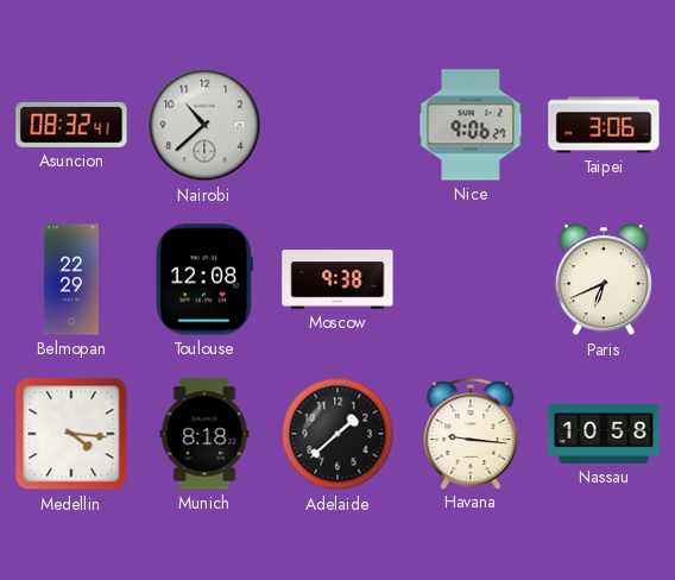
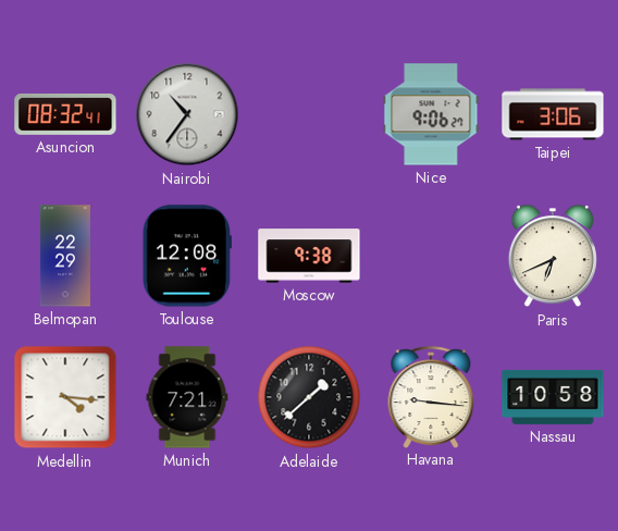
Nairobi: 10:38 -> 10:36
Munich: 8:18 -> 7:21
